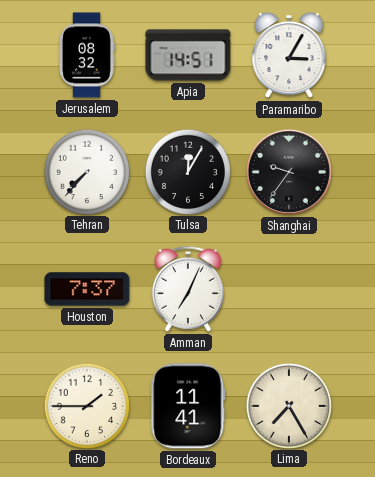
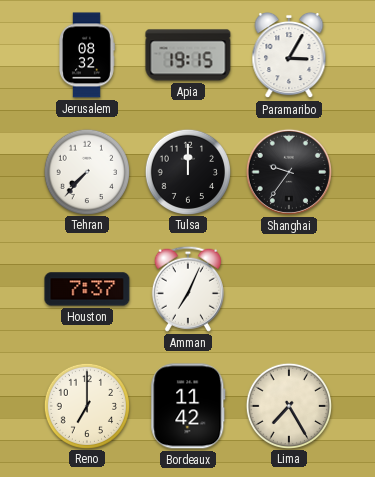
Apia: 14:51 -> 19:15
Tulsa: 12:05 -> 12:00
Reno: 1:45 -> 7:00
Bordeaux: 11:41 -> 11:42
